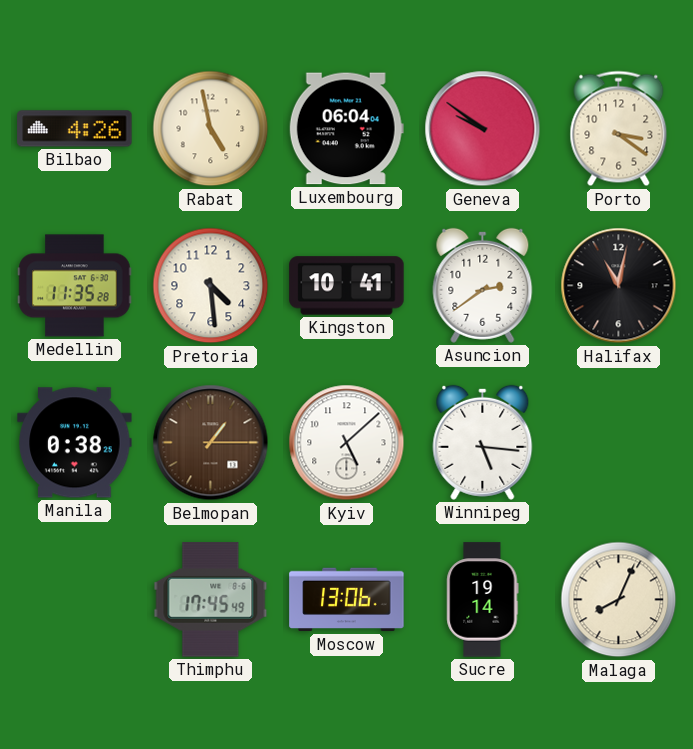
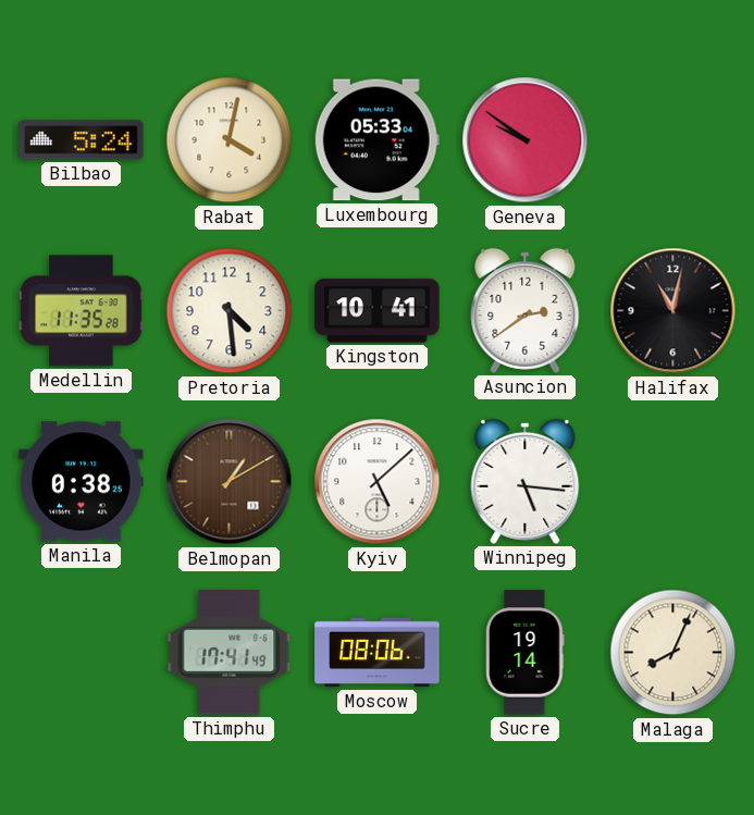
Bilbao: 4:26 -> 5:24
Rabat: 4:58 -> 4:02
Luxembourg: 06:04 -> 05:33
Porto: 3:21 -> none
Belmopan: 1:15 -> 1:10
Thimphu: 17:45 -> 17:41
Moscow: 13:06 -> 08:06
